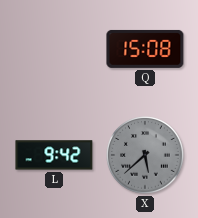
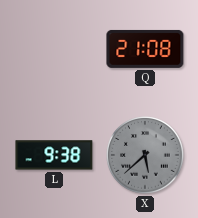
Q: 15:08 -> 21:08
L: 9:42 -> 9:38
